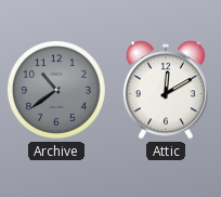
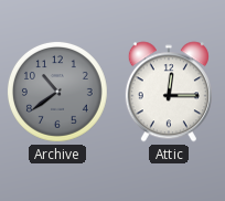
Attic: 12:10 -> 12:15
